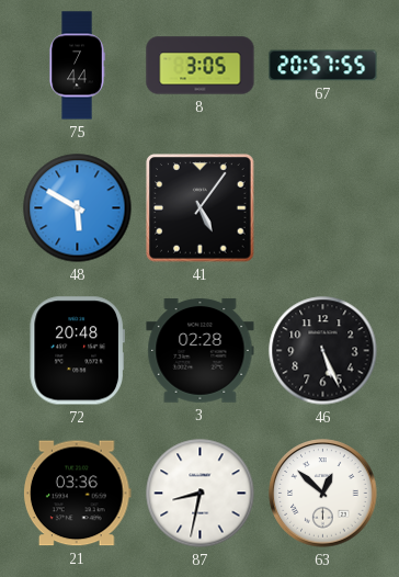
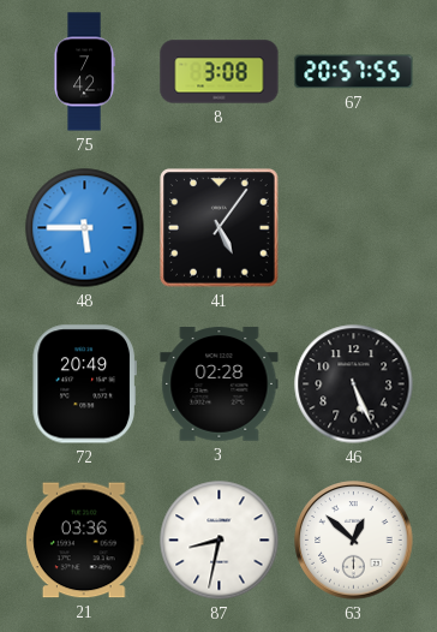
75: 7:44 -> 7:42
8: 3:05 -> 3:08
48: 5:50 -> 5:45
72: 20:48 -> 20:49
